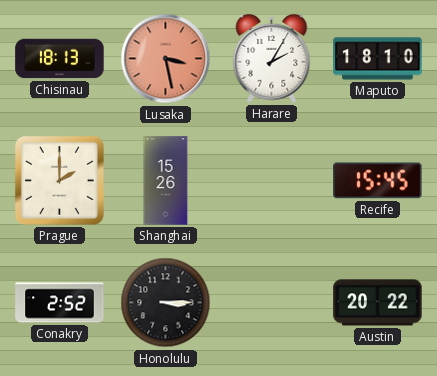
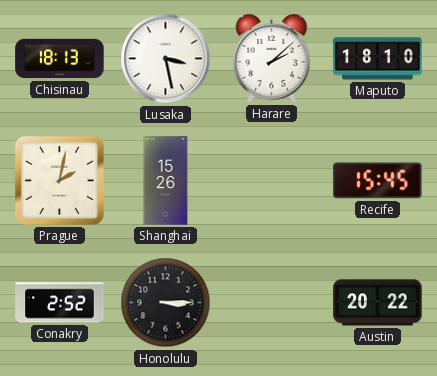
Lusaka dial: salmon -> white
Harare: 2:05 -> 2:08
Prague: 2:00 -> 2:02
